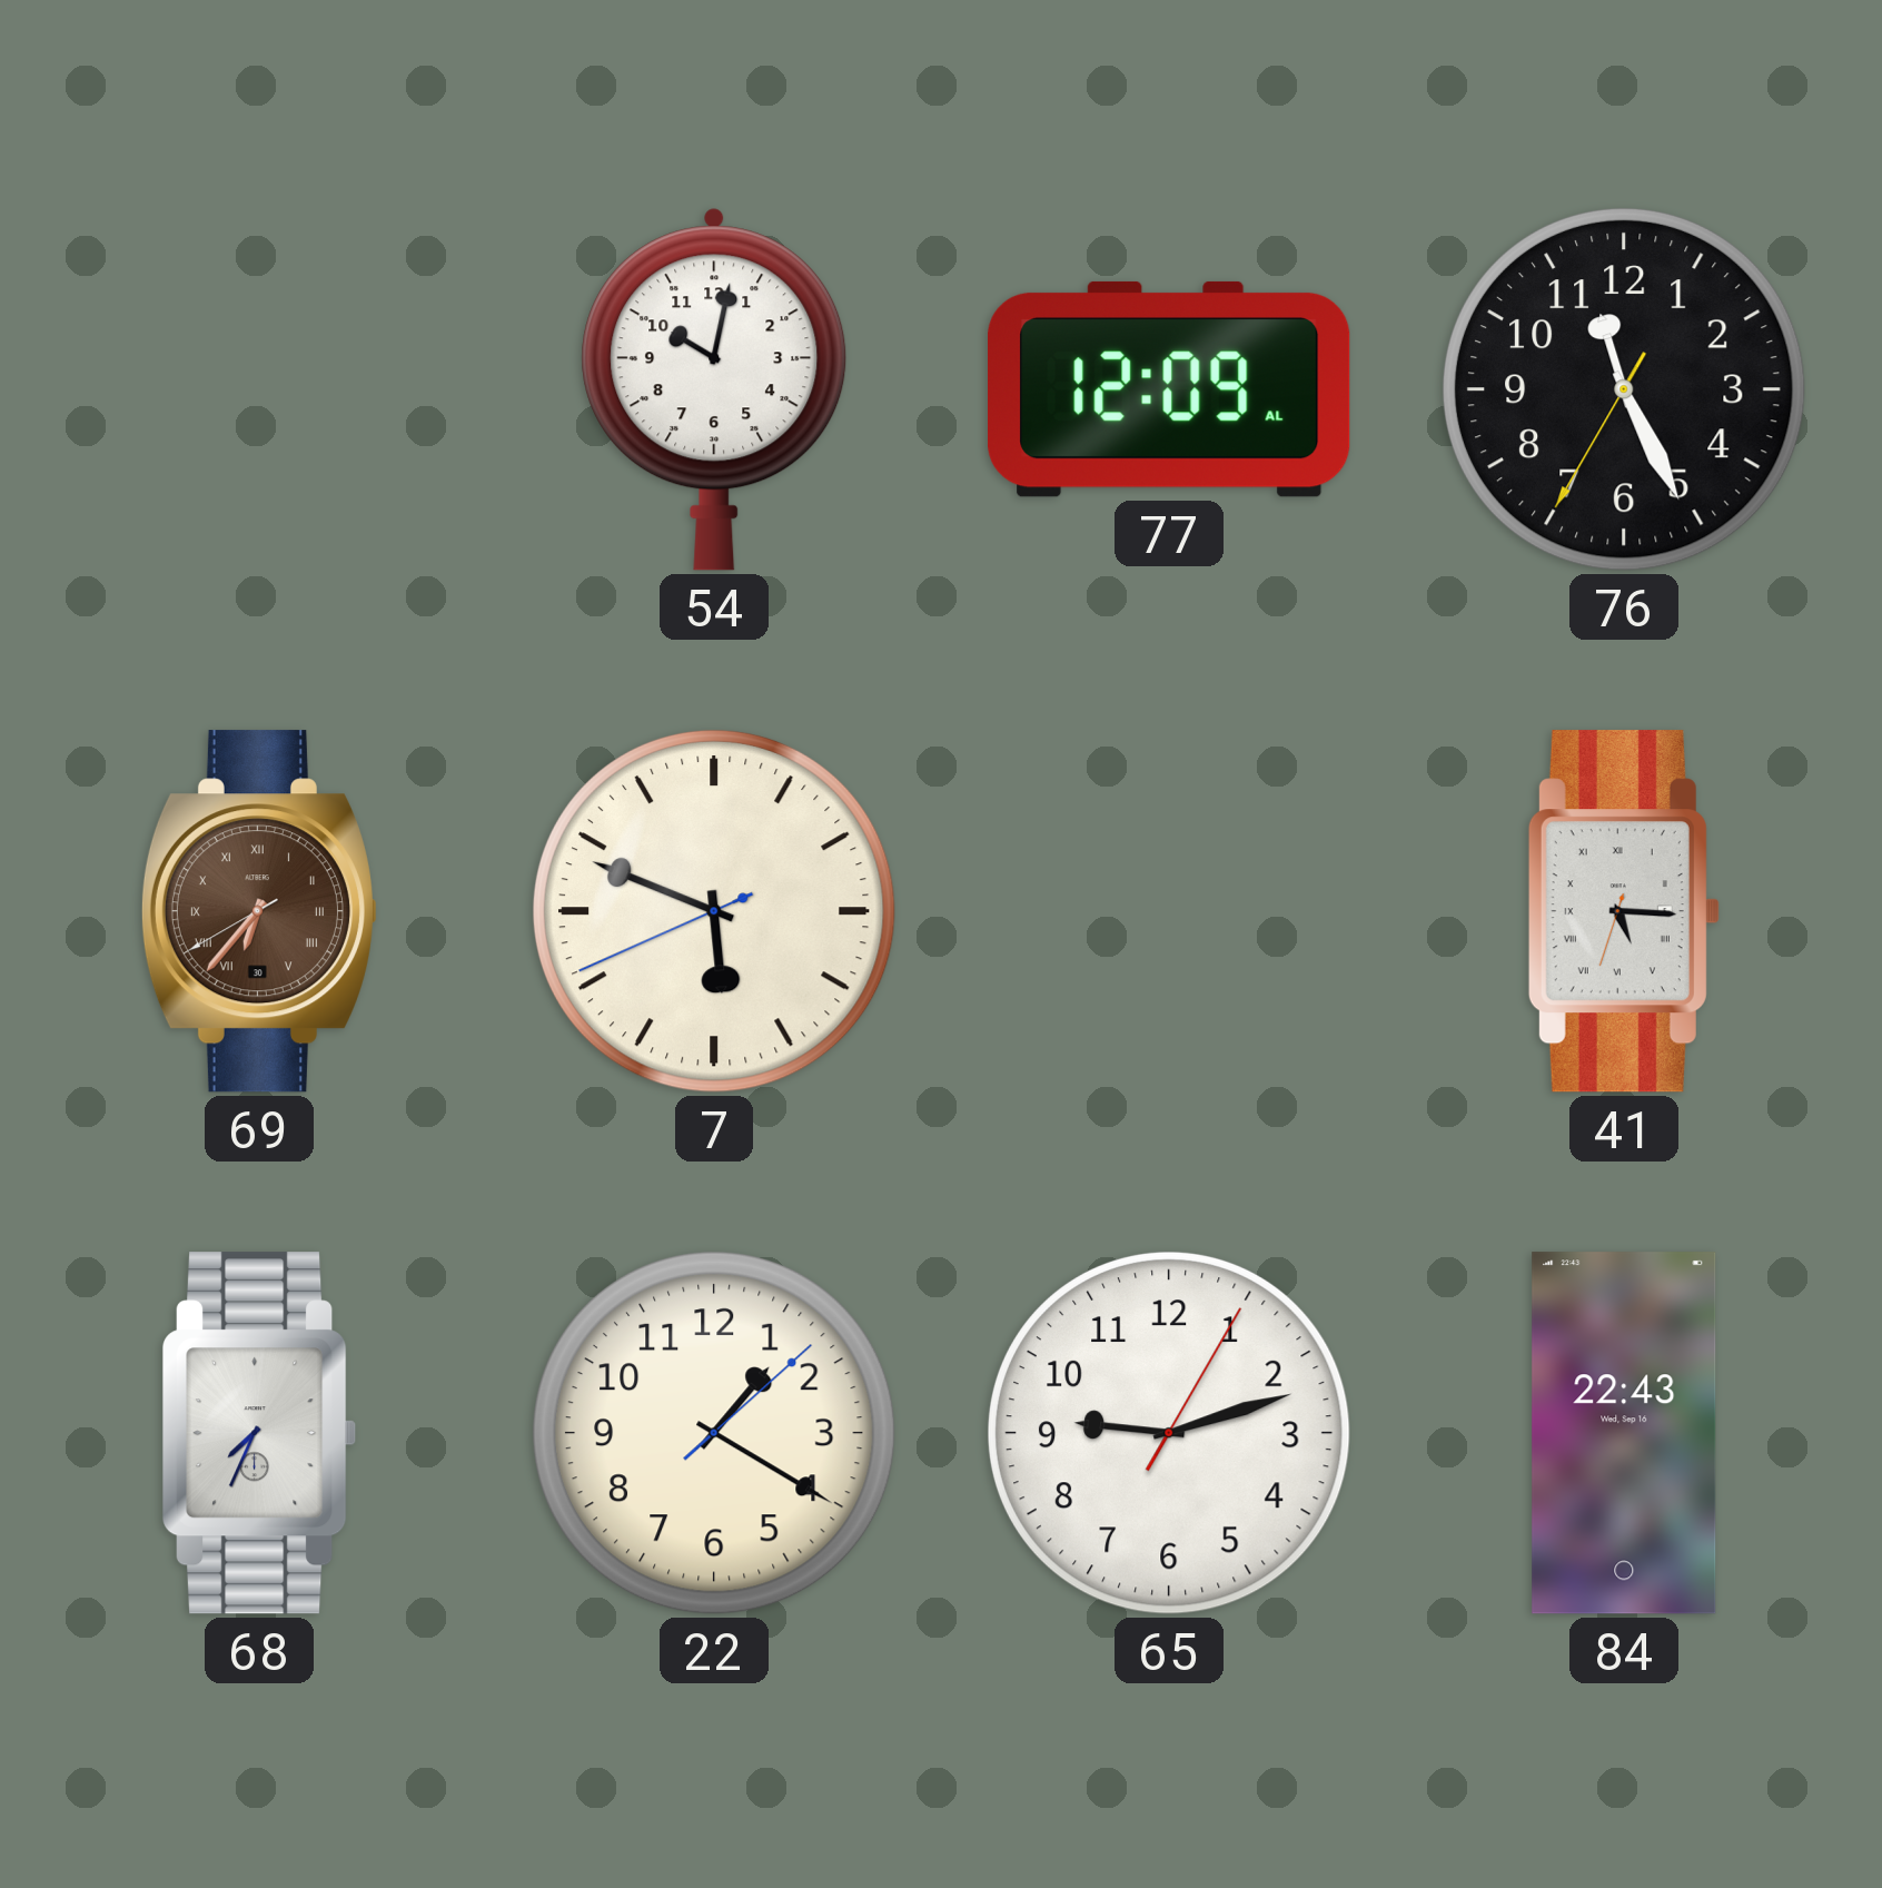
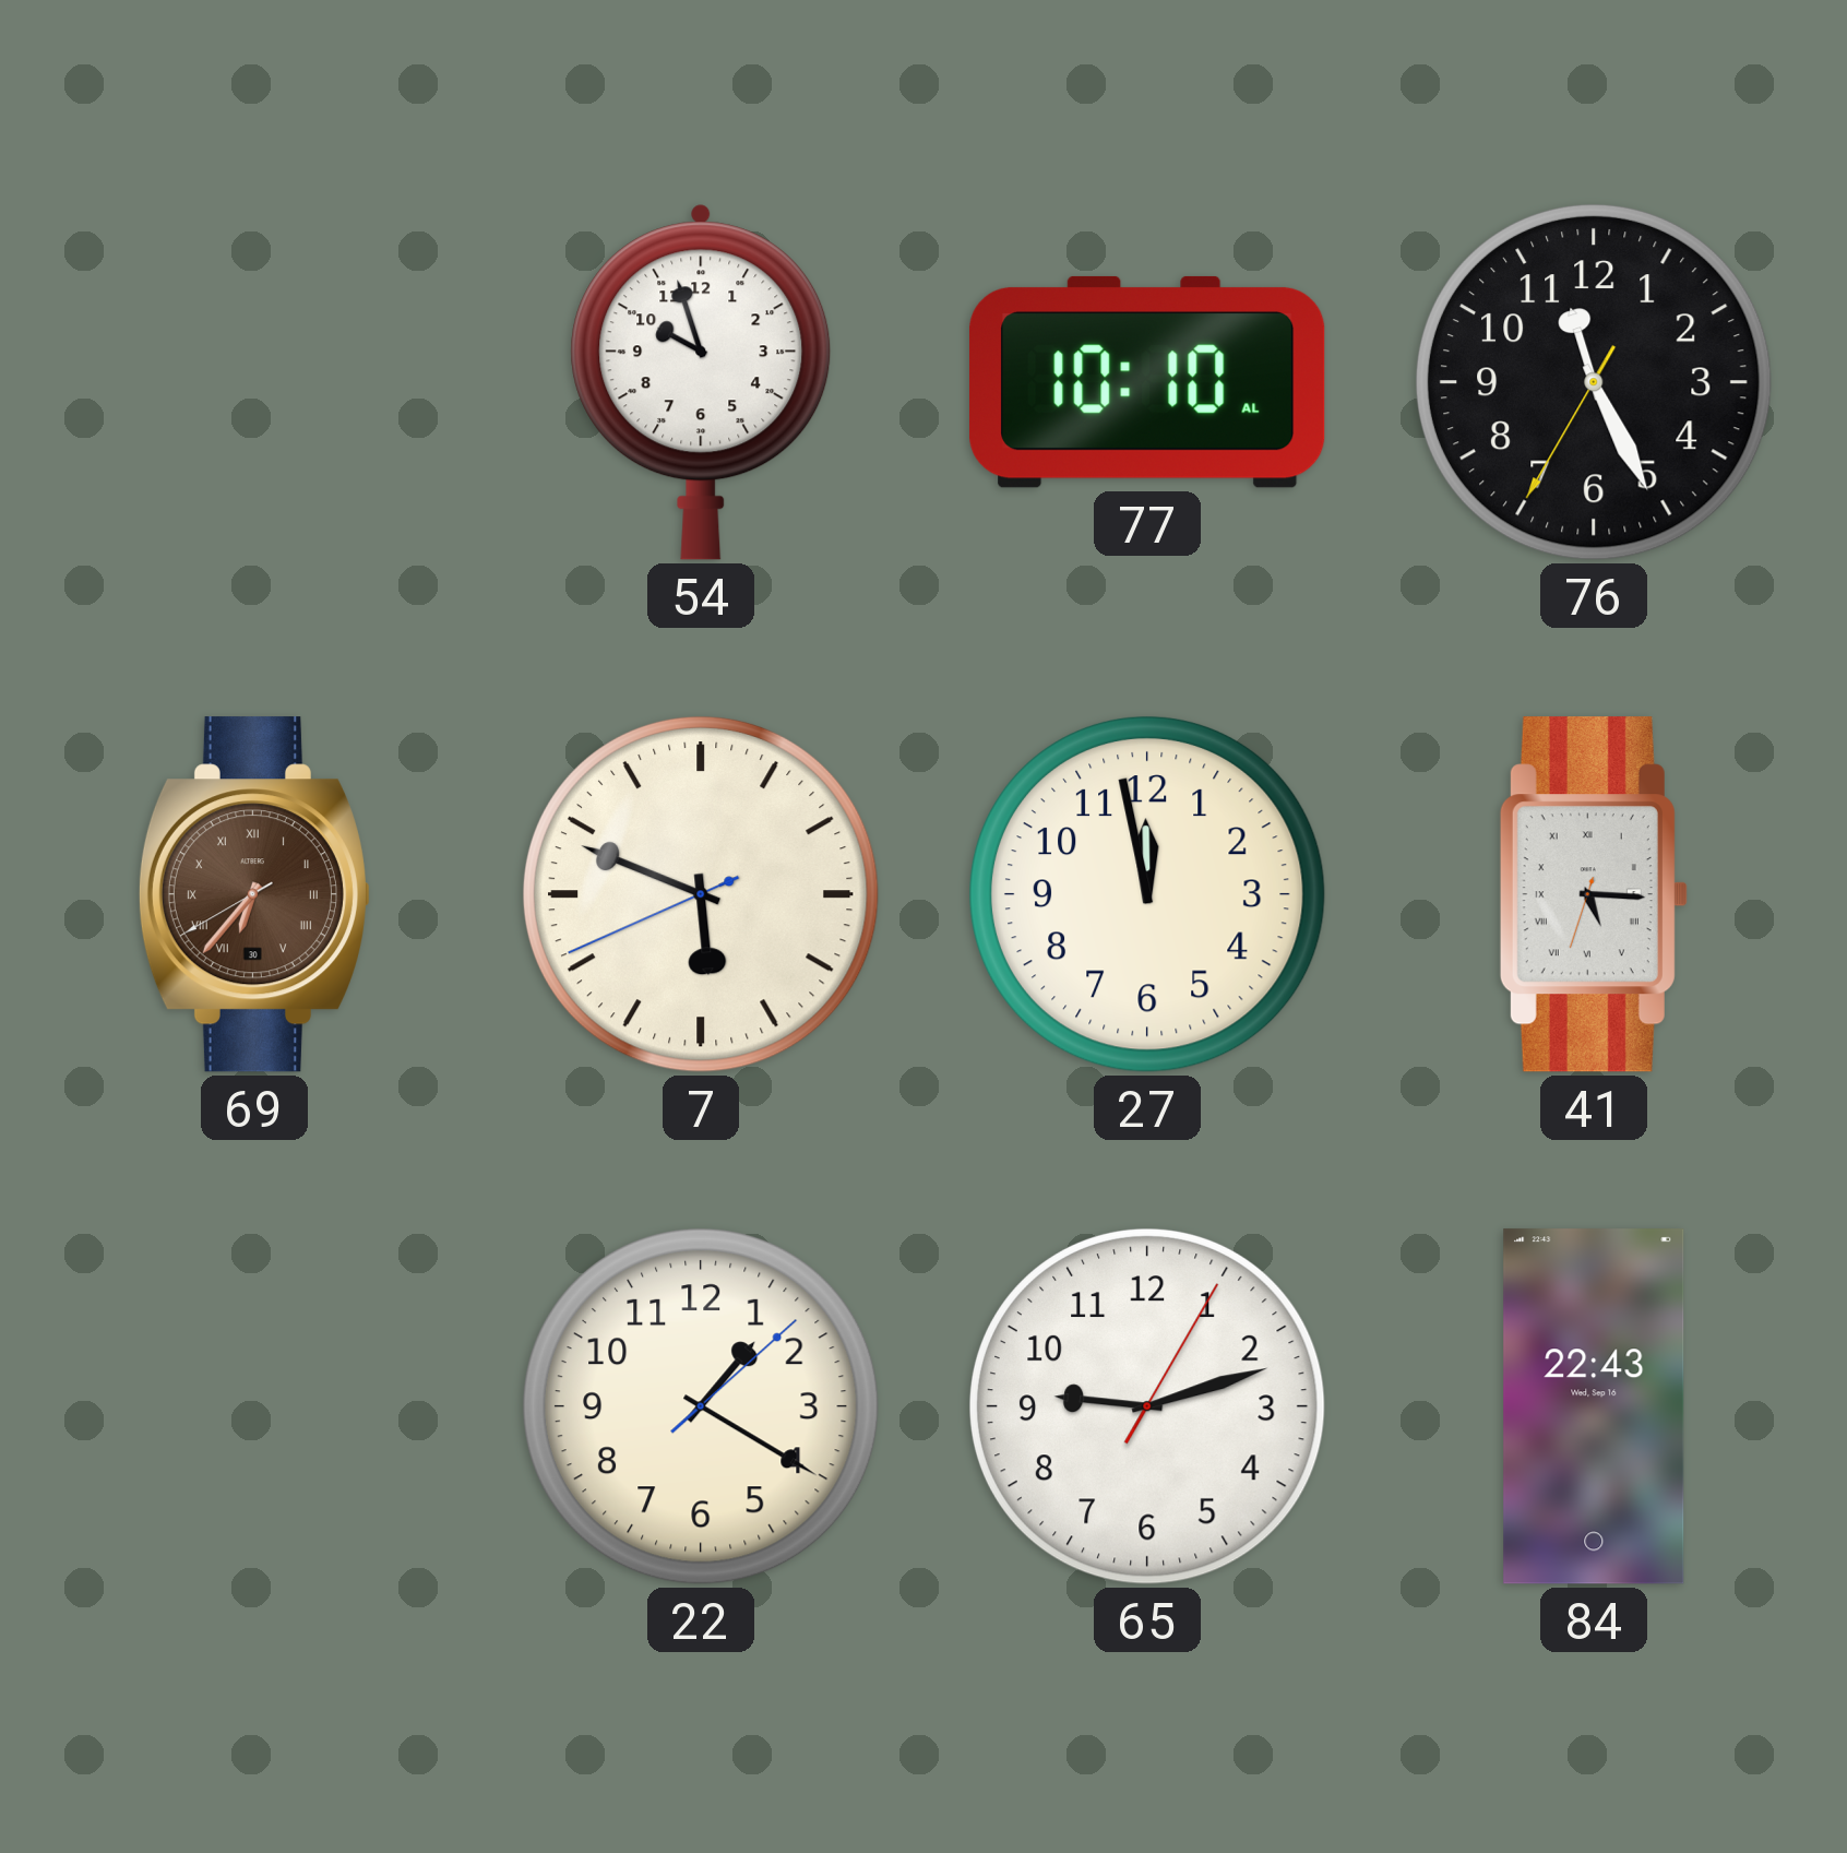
54: 10:02 -> 9:57
77: 12:09 -> 10:10
27: none -> 11:58
68: 7:34 -> none
